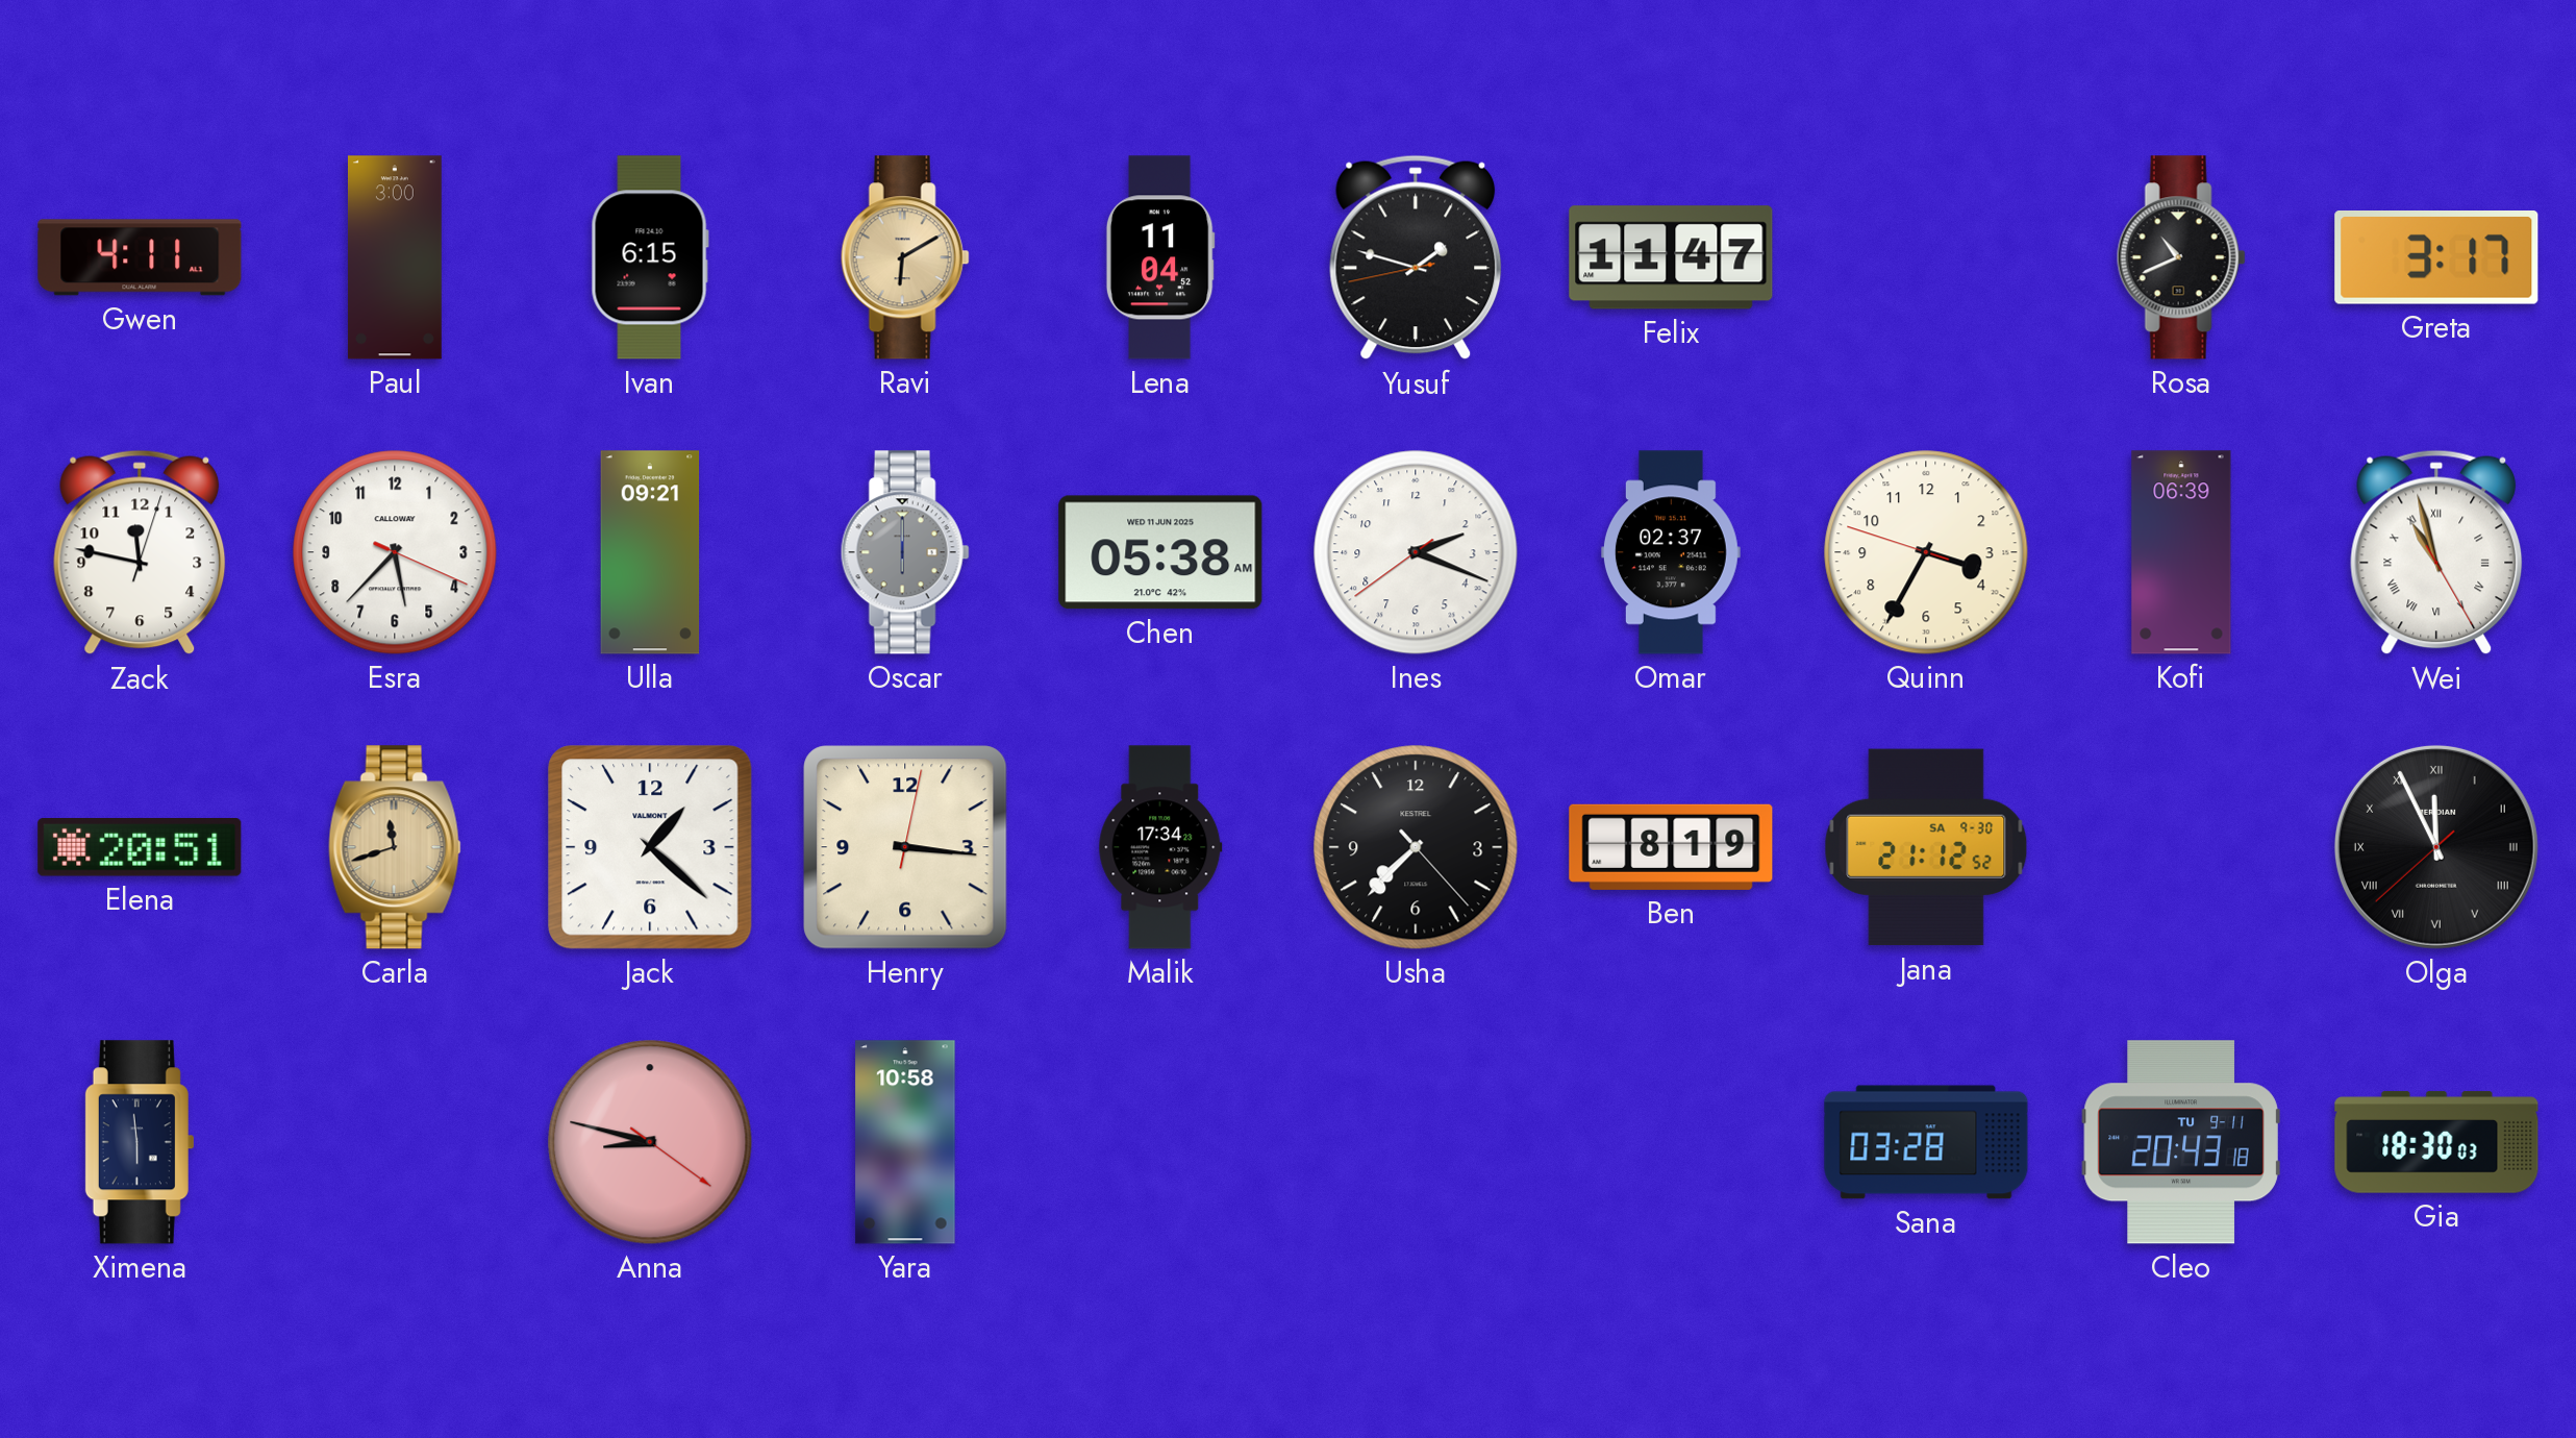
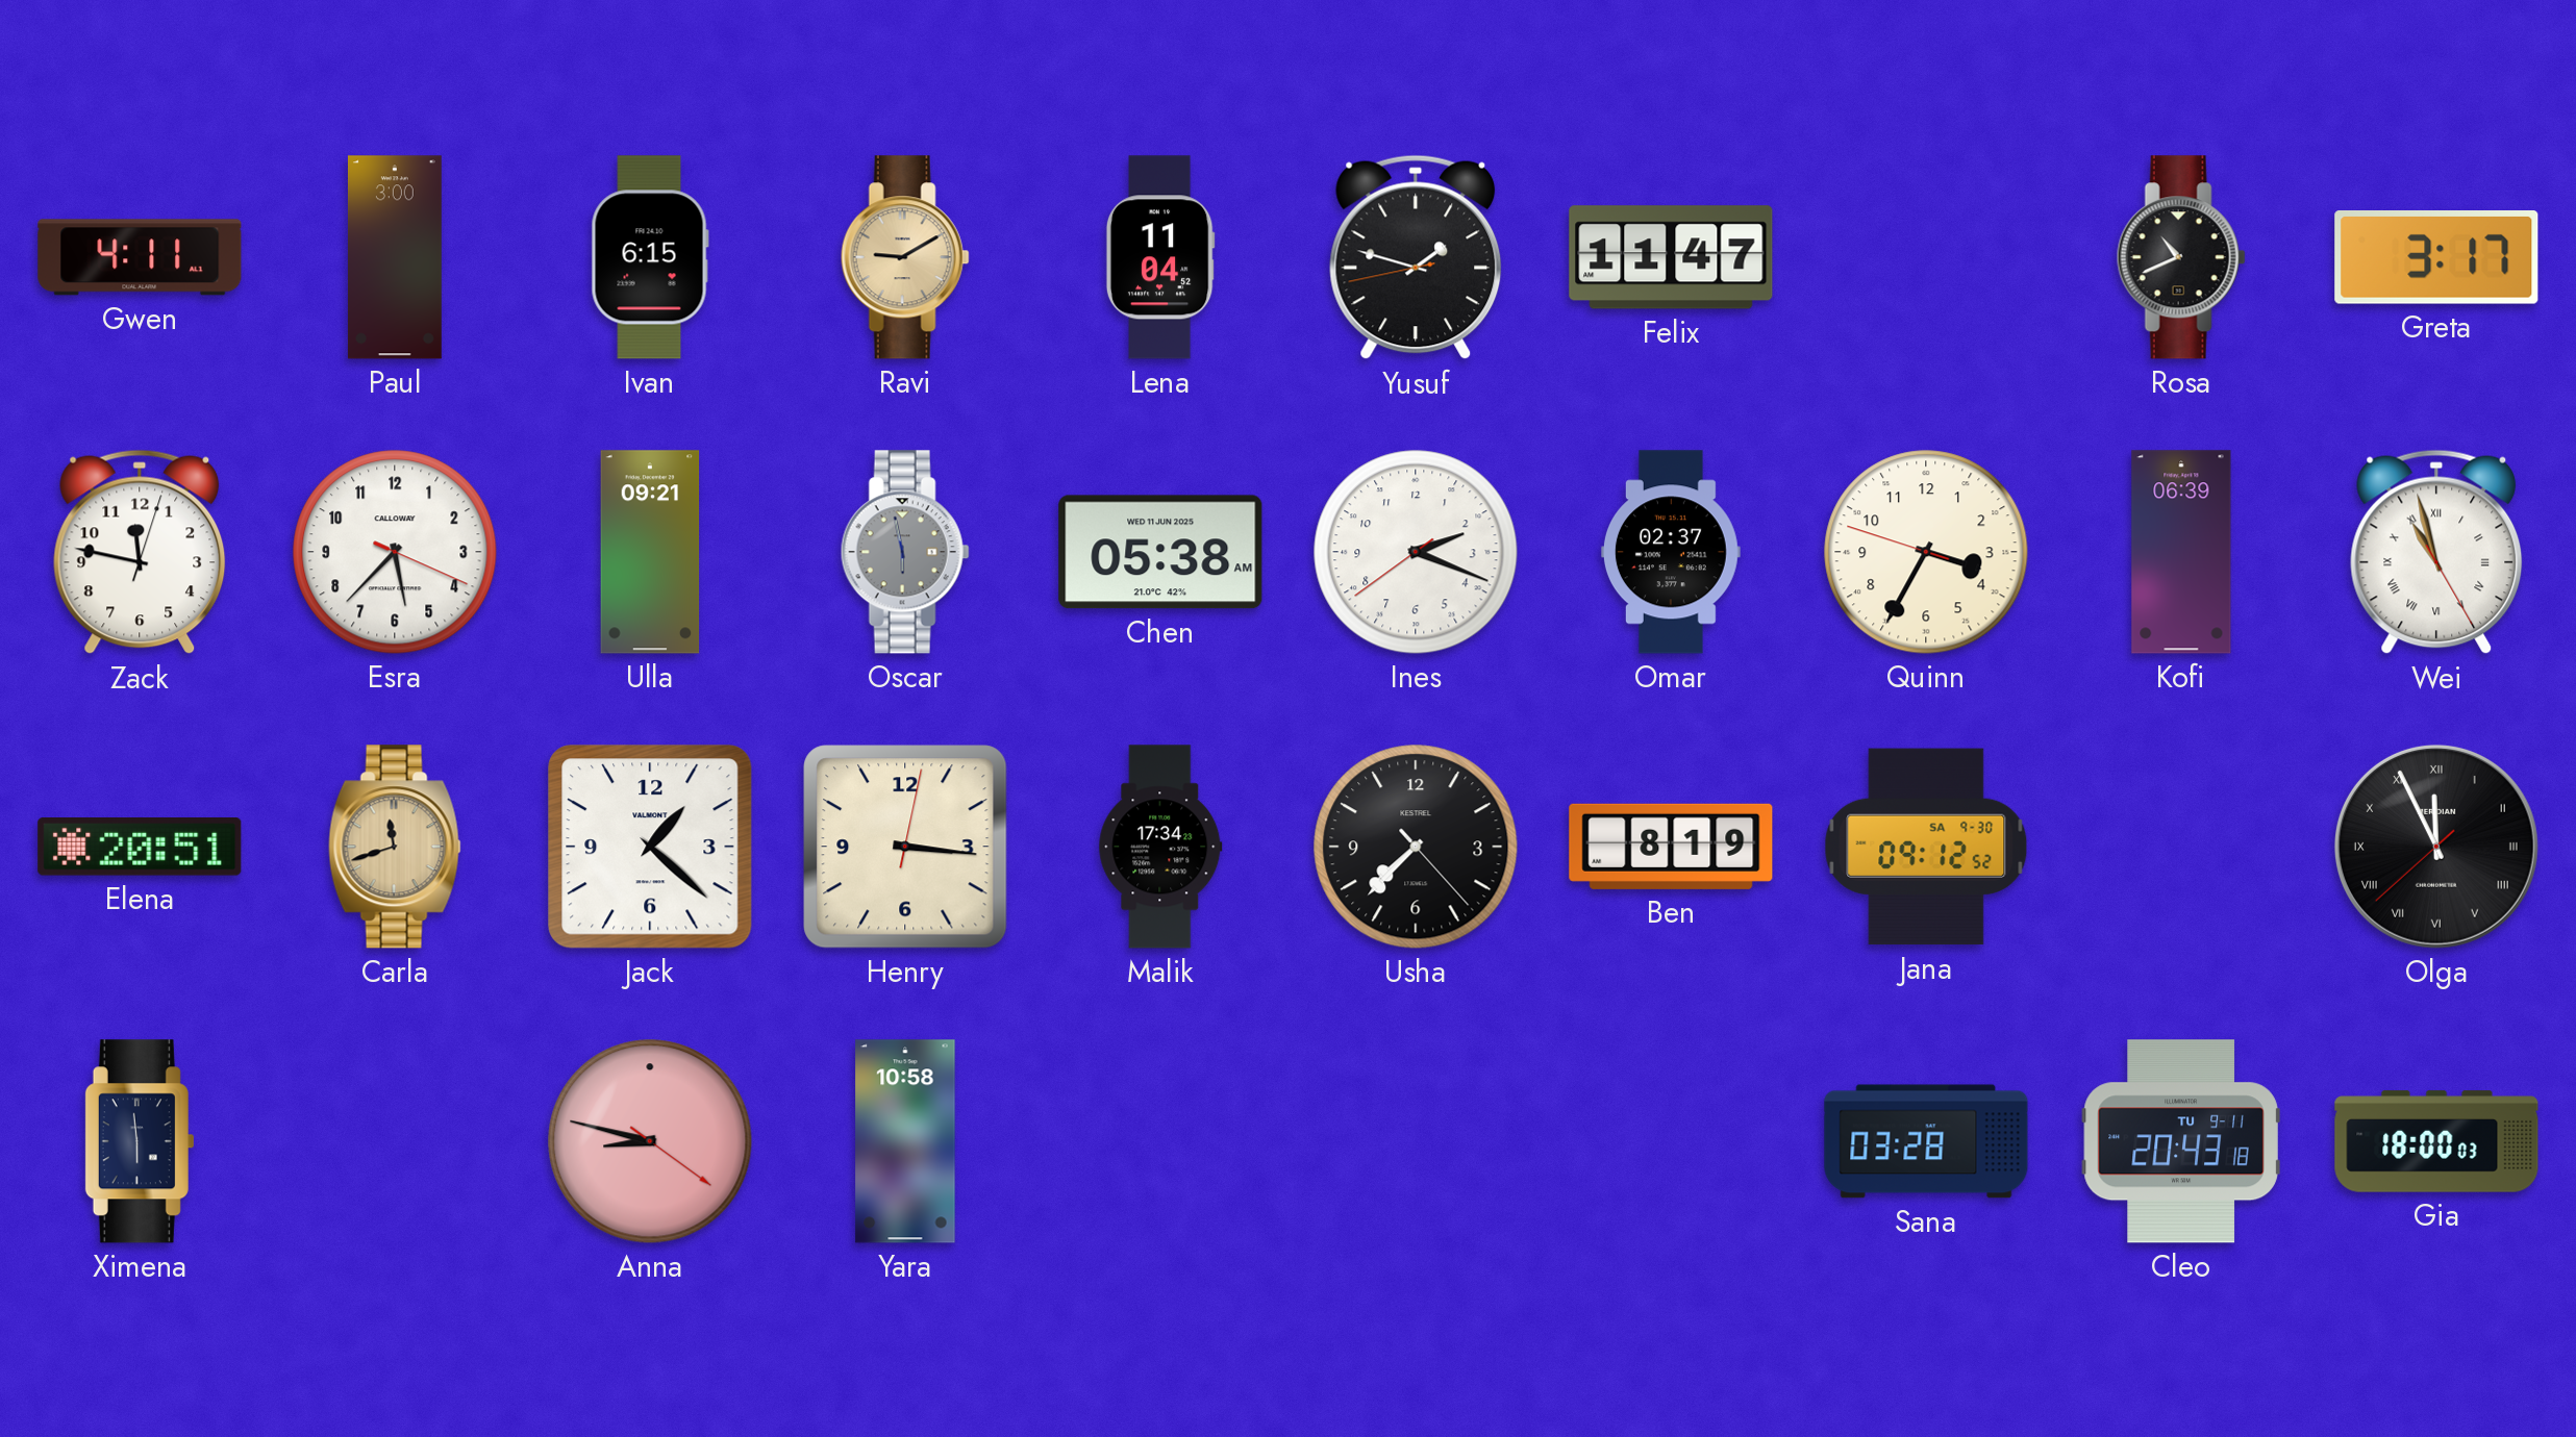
Ravi: 6:10 -> 9:10
Oscar: 6:00 -> 5:58
Jana: 21:12 -> 09:12
Gia: 18:30 -> 18:00
